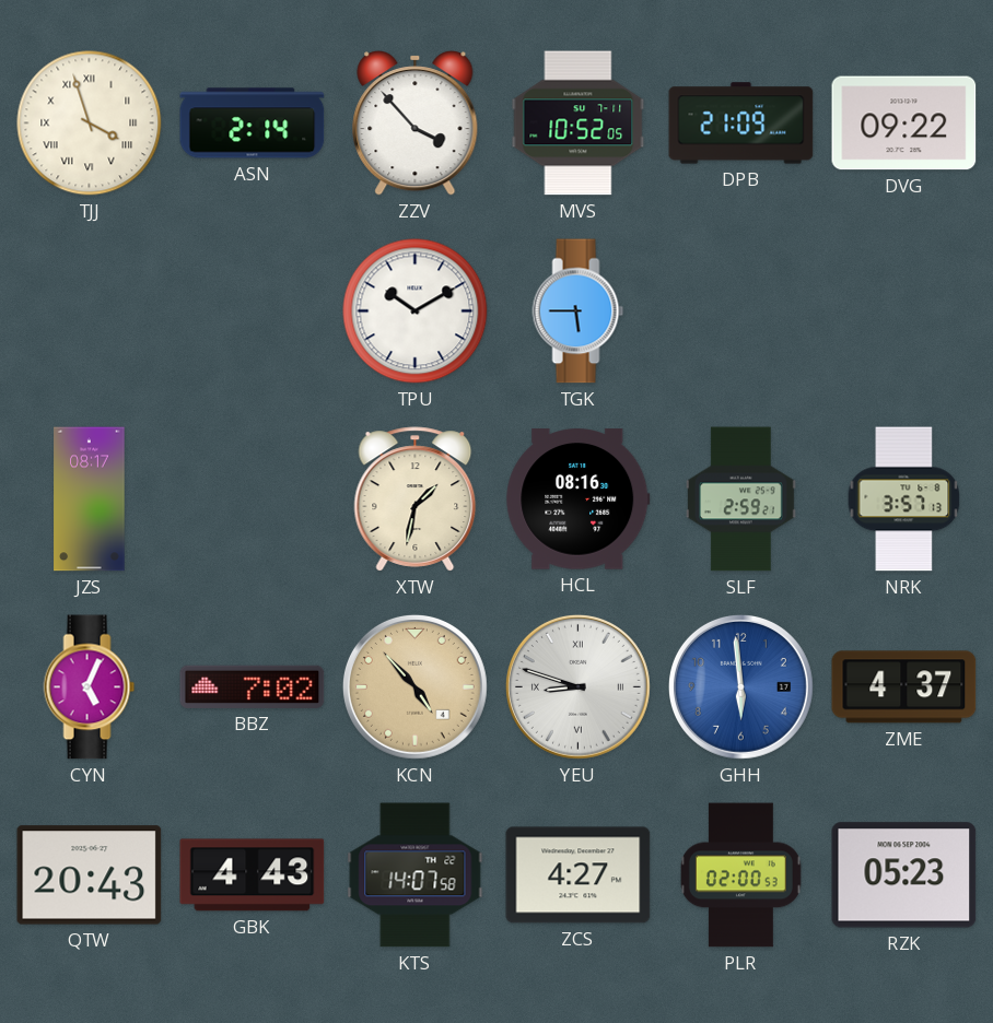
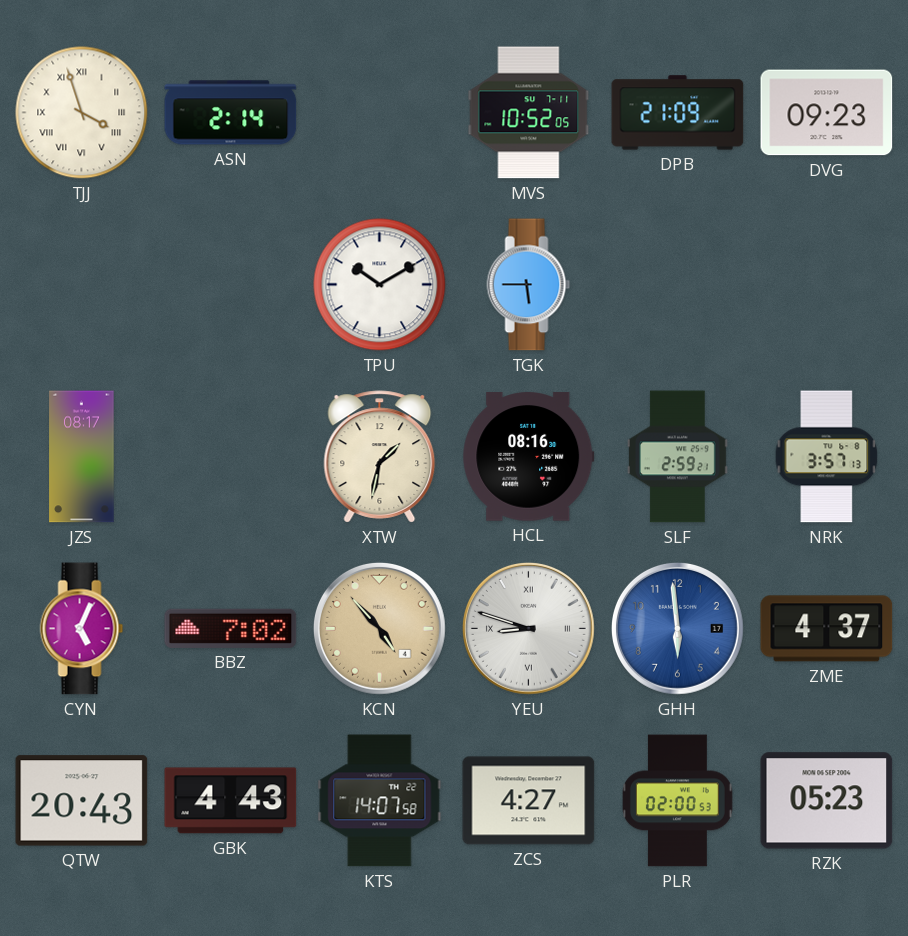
ZZV: 3:53 -> none
DVG: 09:22 -> 09:23
